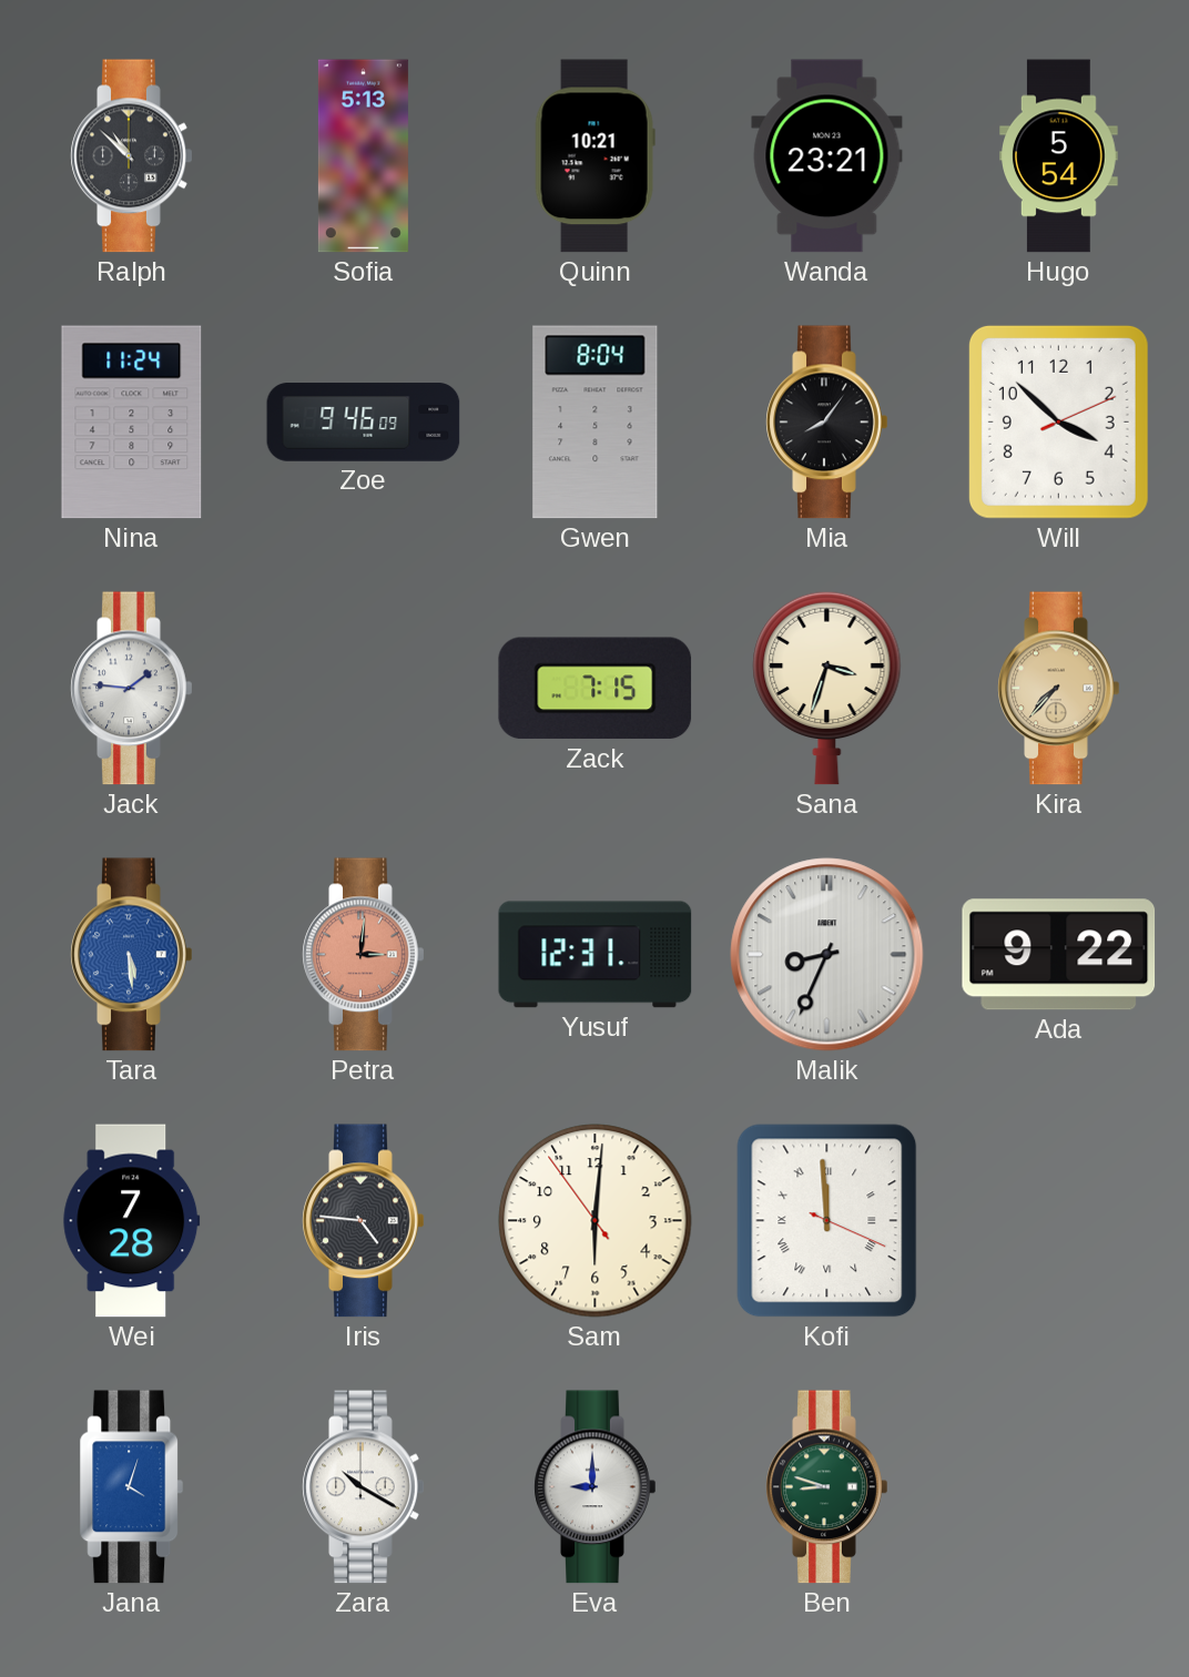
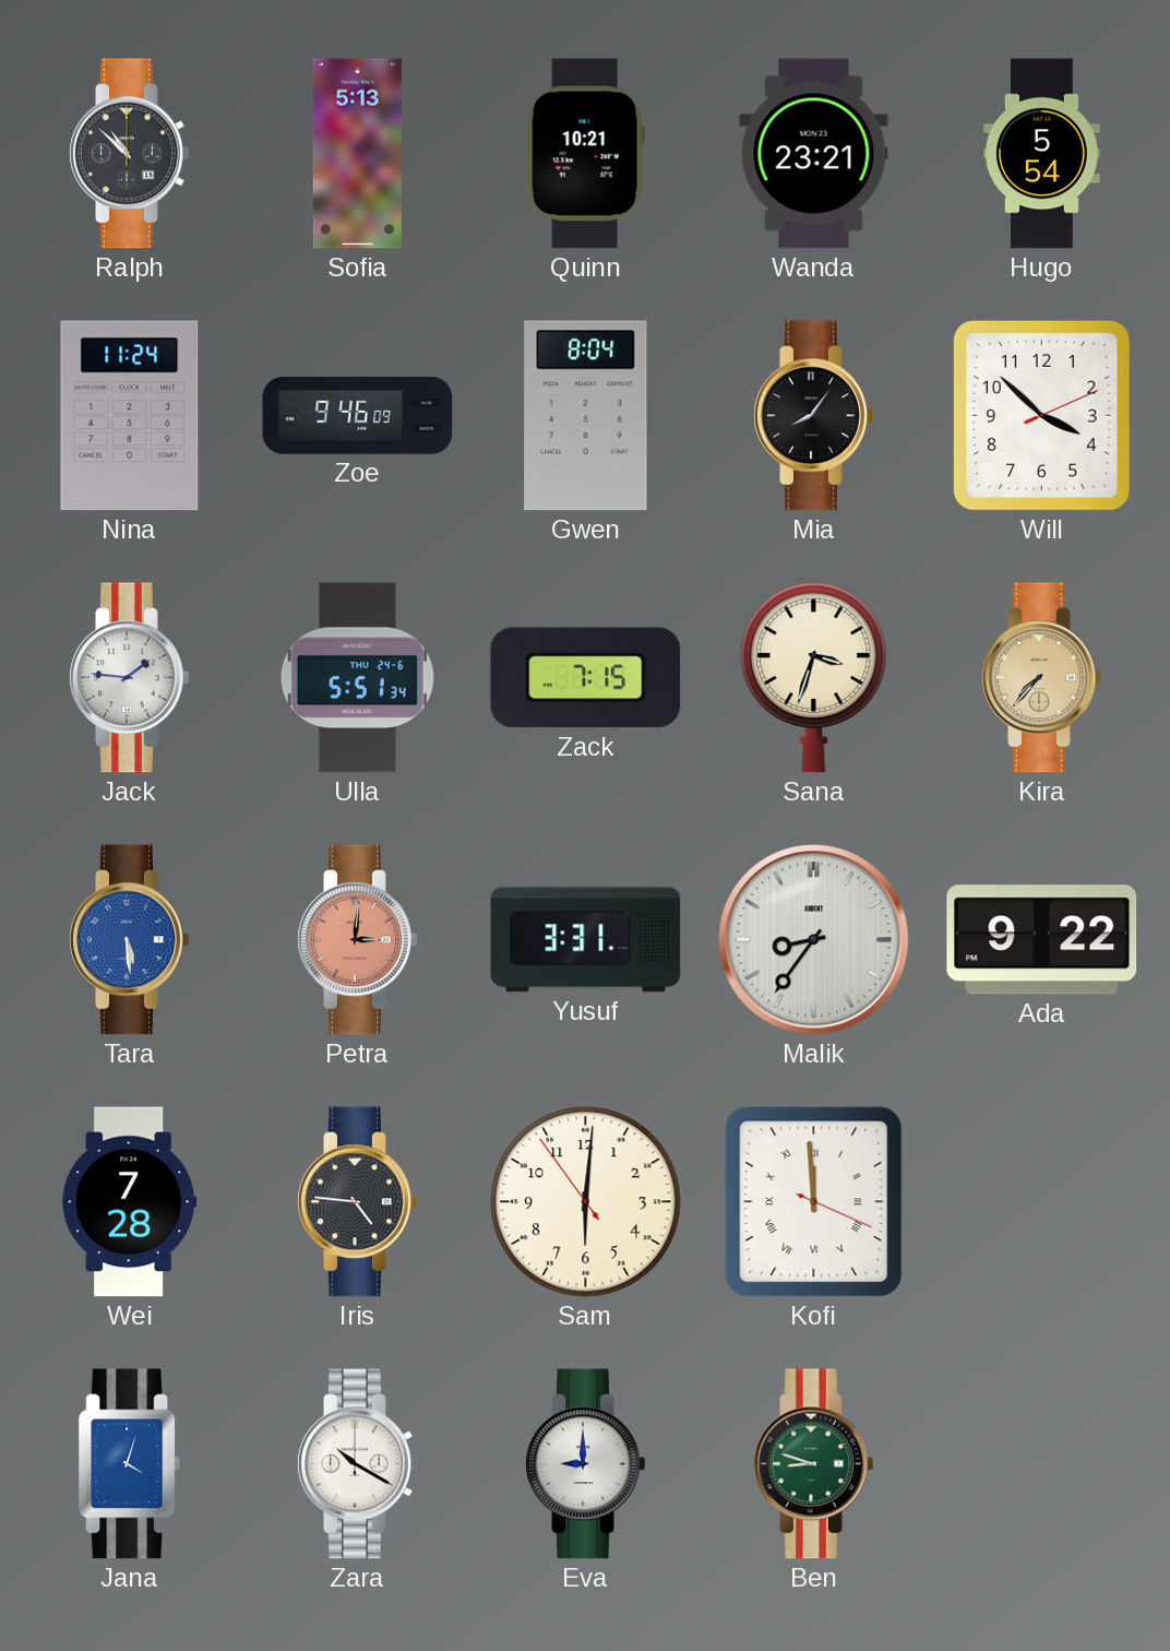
Ulla: none -> 5:51
Yusuf: 12:31 -> 3:31
Malik: 8:34 -> 8:36
